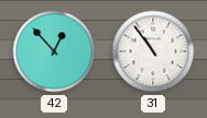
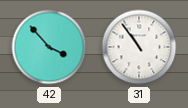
42: 12:53 -> 3:53
